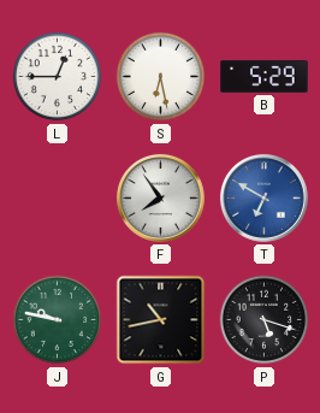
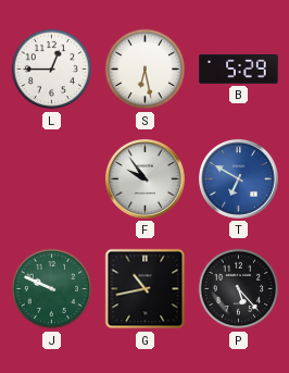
F: 7:54 -> 9:54
J: 9:47 -> 9:49
P: 5:18 -> 5:23
